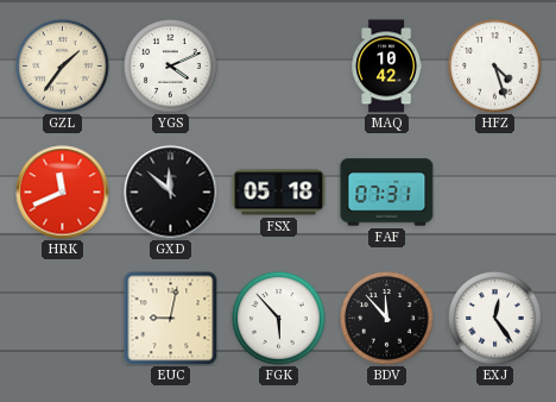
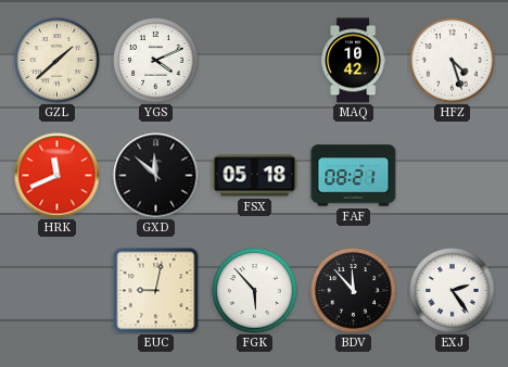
GZL: 1:36 -> 1:38
FAF: 07:31 -> 08:21
EXJ: 12:24 -> 2:24
